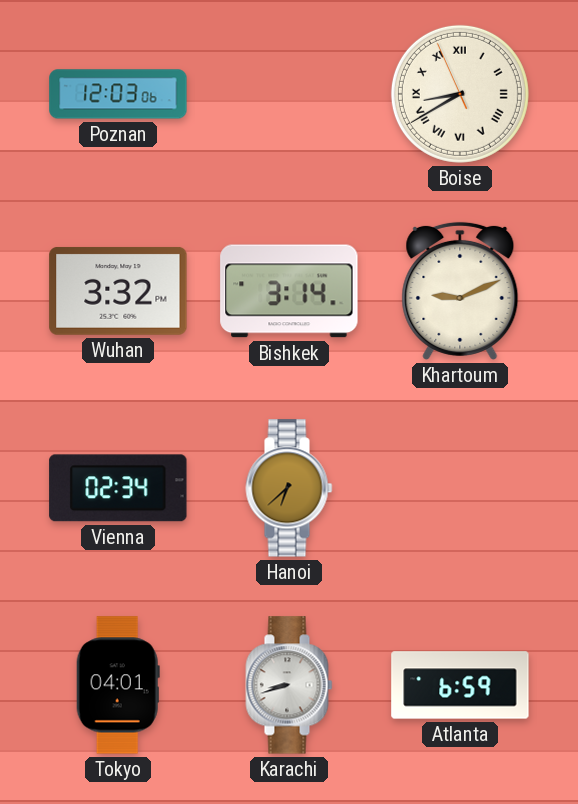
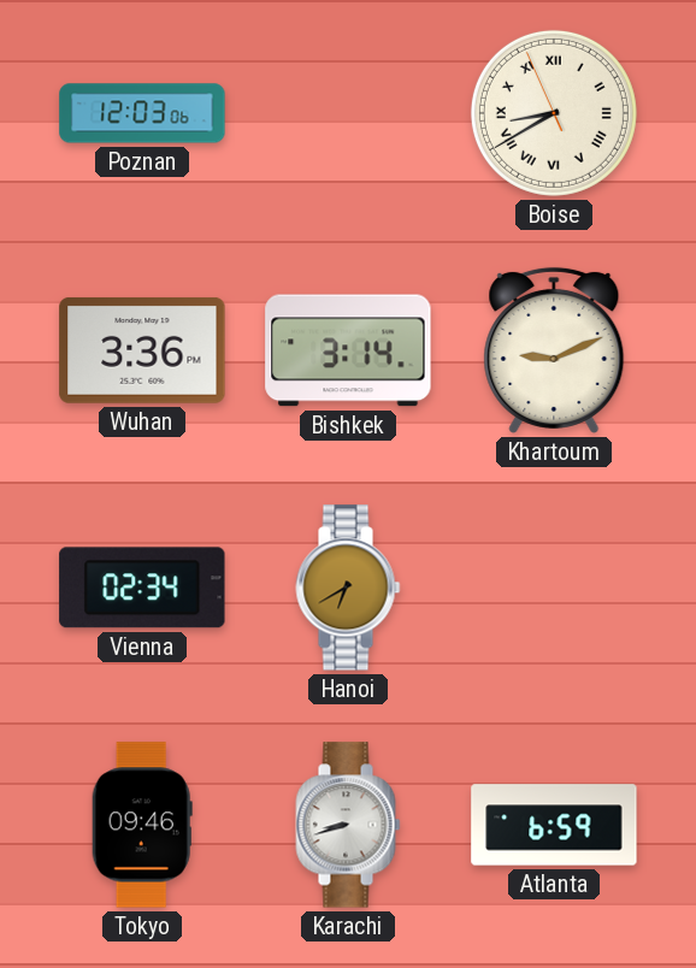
Wuhan: 3:32 -> 3:36
Hanoi: 6:38 -> 6:40
Tokyo: 04:01 -> 09:46
